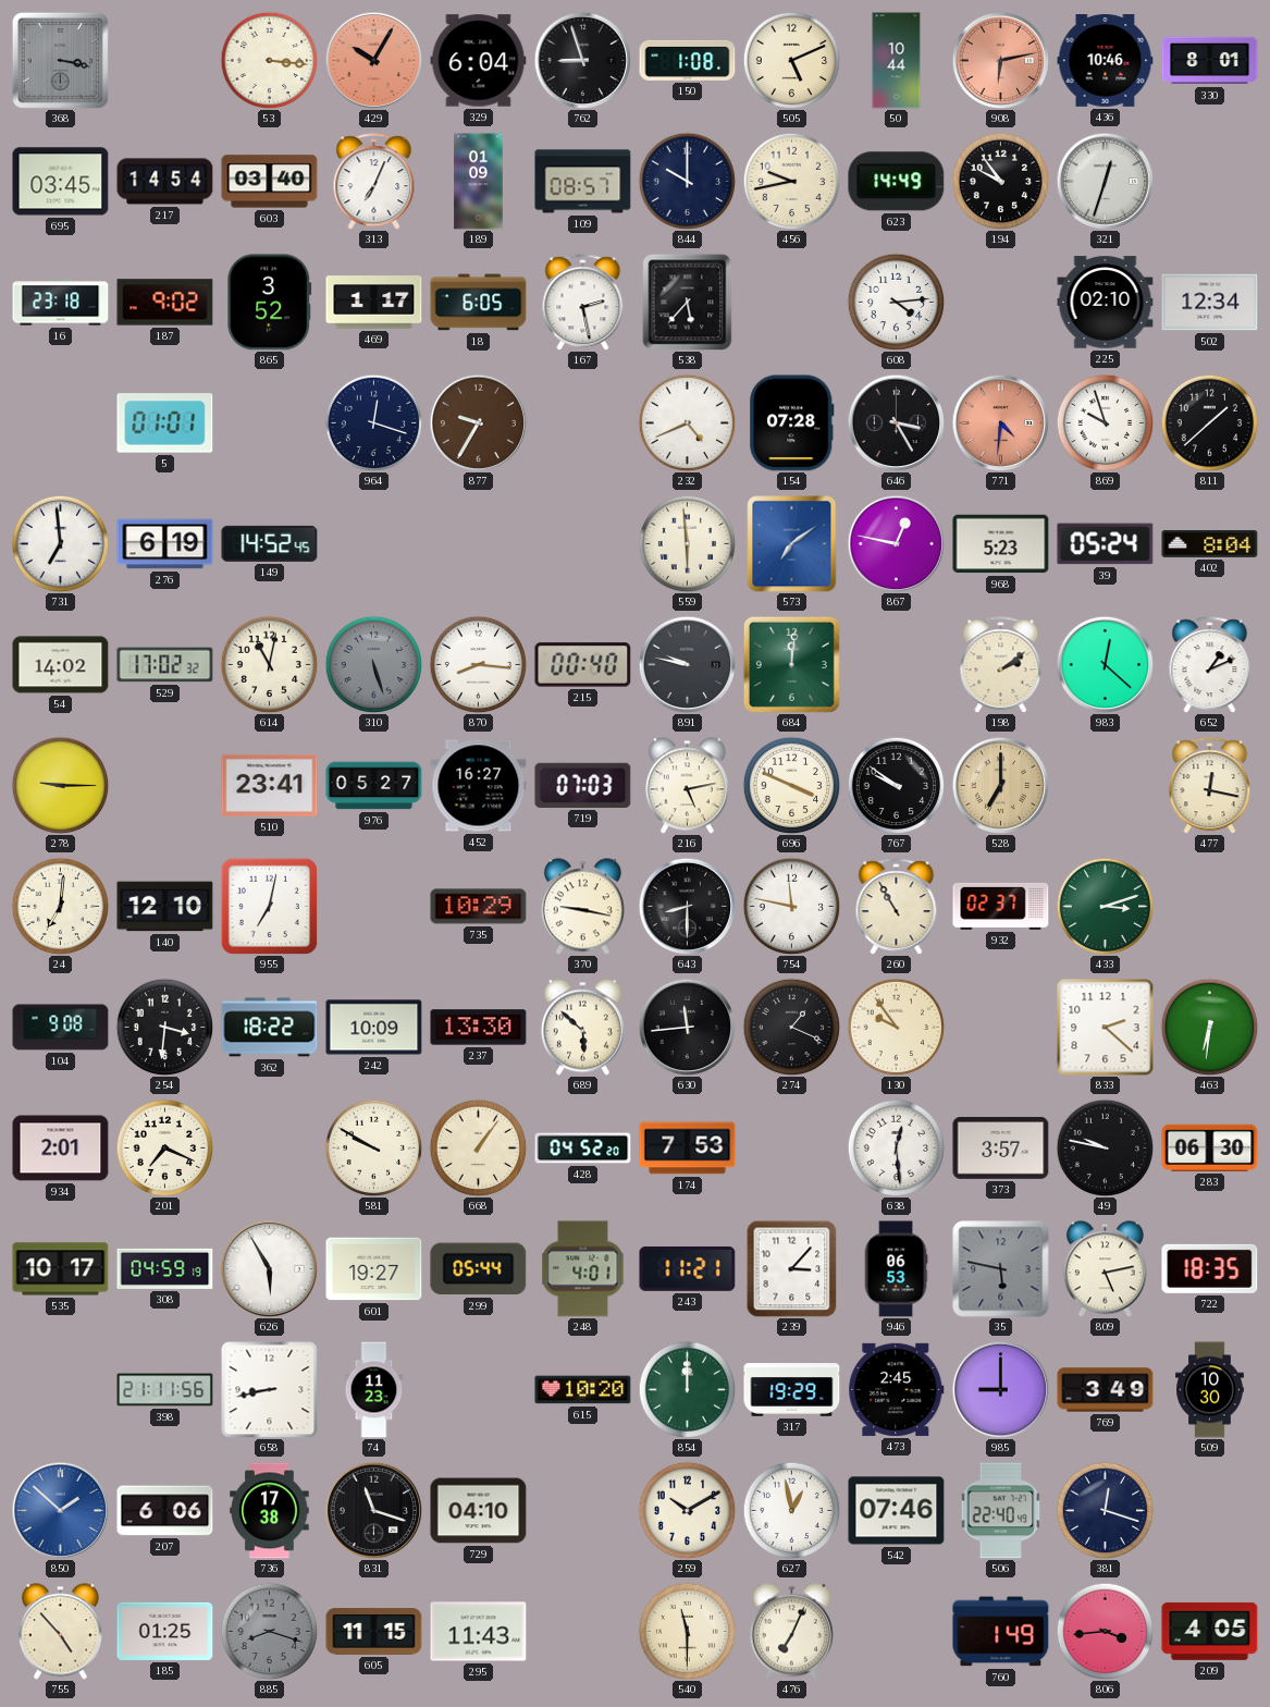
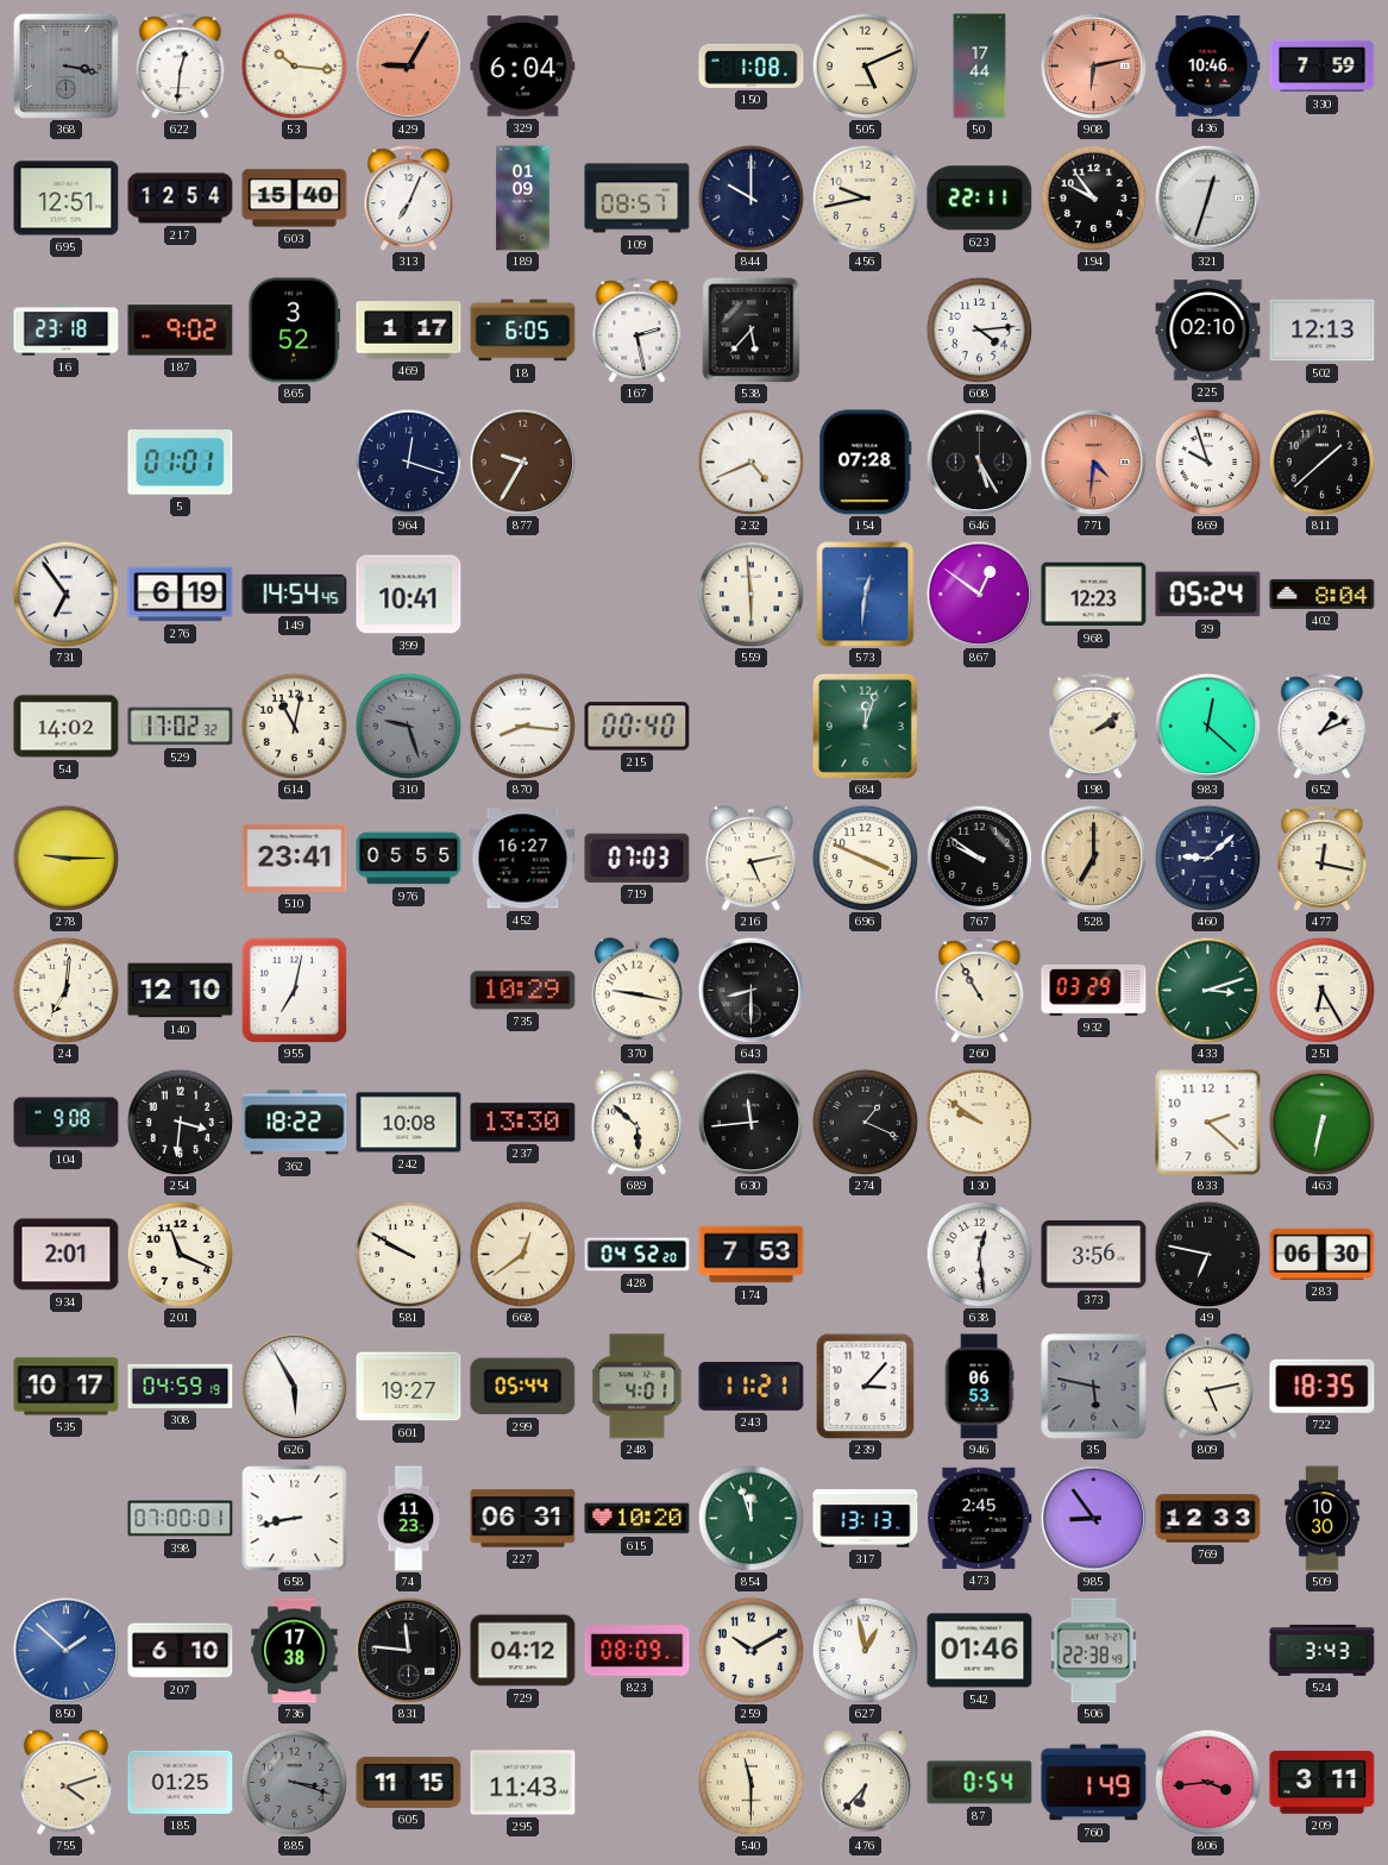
622: none -> 12:31
53: 3:16 -> 10:16
429: 10:05 -> 9:05
762: 8:57 -> none
50: 10:44 -> 17:44
330: 8:01 -> 7:59
695: 03:45 -> 12:51
217: 14:54 -> 12:54
603: 03:40 -> 15:40
623: 14:49 -> 22:11
502: 12:34 -> 12:13
646: 3:25 -> 5:25
731: 6:59 -> 6:54
149: 14:52 -> 14:54
399: none -> 10:41
573: 7:09 -> 12:31
867: 12:47 -> 12:51
968: 5:23 -> 12:23
310: 5:27 -> 9:27
891: 9:47 -> none
684: 12:01 -> 12:03
976: 05:27 -> 05:55
460: none -> 9:08
754: 11:47 -> none
932: 02:37 -> 03:29
251: none -> 6:25
242: 10:09 -> 10:08
130: 9:54 -> 9:51
463: 6:31 -> 6:32
201: 7:19 -> 11:19
668: 1:06 -> 12:39
373: 3:57 -> 3:56
49: 9:47 -> 6:47
398: 21:11 -> 07:00
227: none -> 06:31
854: 12:00 -> 11:57
317: 19:29 -> 13:13
985: 9:00 -> 8:54
769: 3:49 -> 12:33
207: 6:06 -> 6:10
831: 11:18 -> 11:46
729: 04:10 -> 04:12
823: none -> 08:09
542: 07:46 -> 01:46
506: 22:40 -> 22:38
381: 12:18 -> none
524: none -> 3:43
755: 4:53 -> 4:12
885: 8:18 -> 3:18
476: 7:04 -> 6:37
87: none -> 0:54
209: 4:05 -> 3:11
